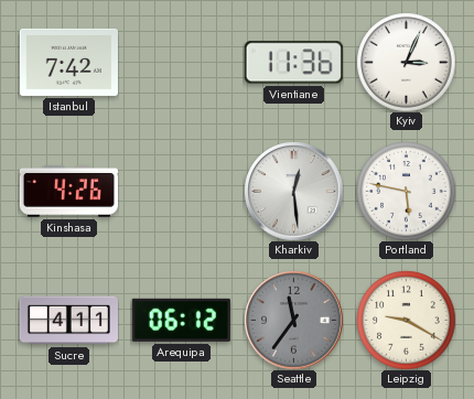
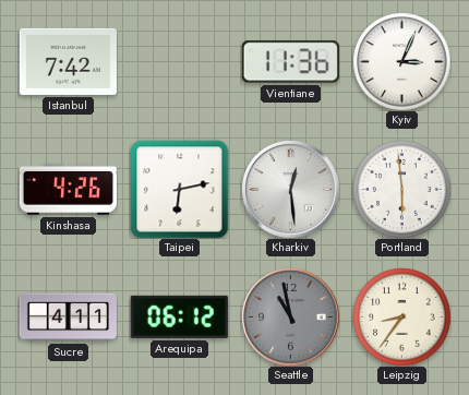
Taipei: none -> 6:13
Portland: 5:47 -> 5:59
Seattle: 11:36 -> 10:58
Leipzig: 9:20 -> 8:36
